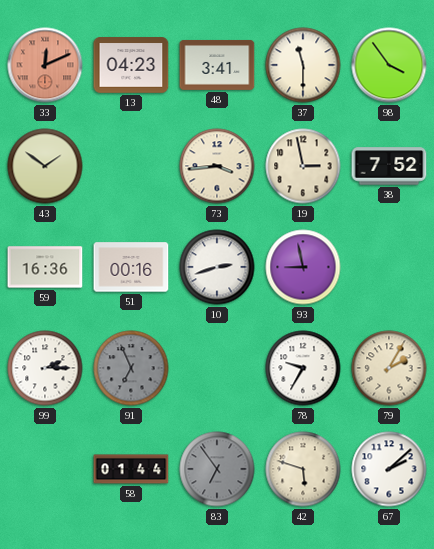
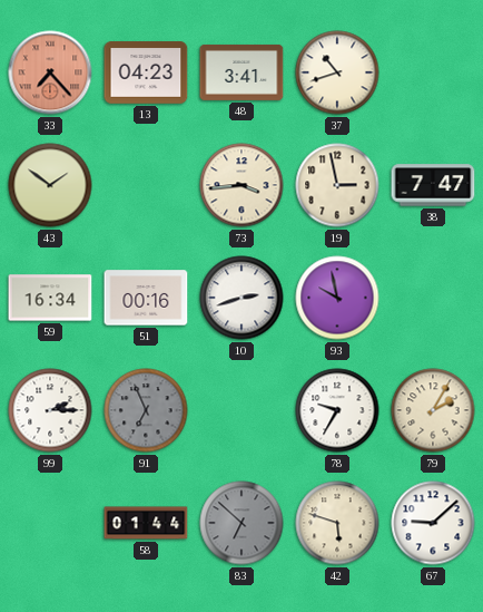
33: 12:11 -> 7:23
37: 11:30 -> 10:42
98: 3:54 -> none
38: 7:52 -> 7:47
59: 16:36 -> 16:34
93: 8:58 -> 9:58
83: 6:54 -> 6:52
67: 2:08 -> 9:08
